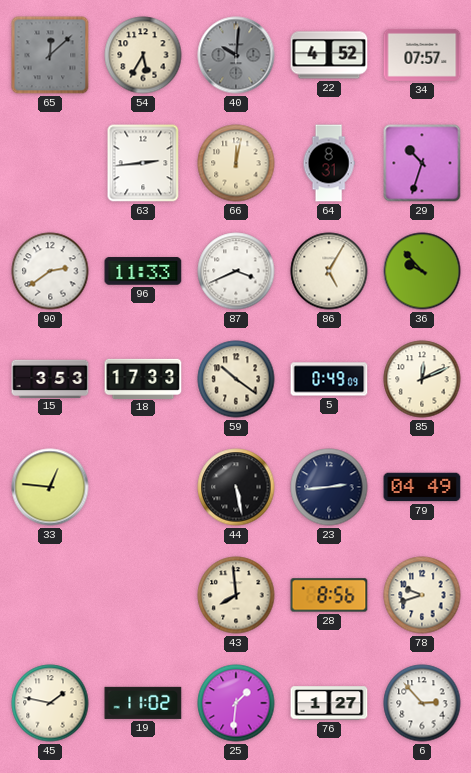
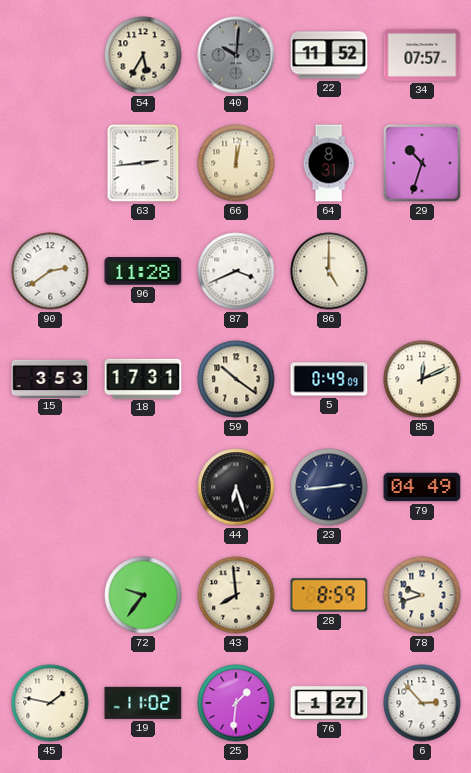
65: 12:08 -> none
22: 4:52 -> 11:52
96: 11:33 -> 11:28
86: 5:05 -> 5:00
36: 9:53 -> none
18: 17:33 -> 17:31
33: 12:46 -> none
44: 5:28 -> 6:27
72: none -> 9:36
28: 8:56 -> 8:59
